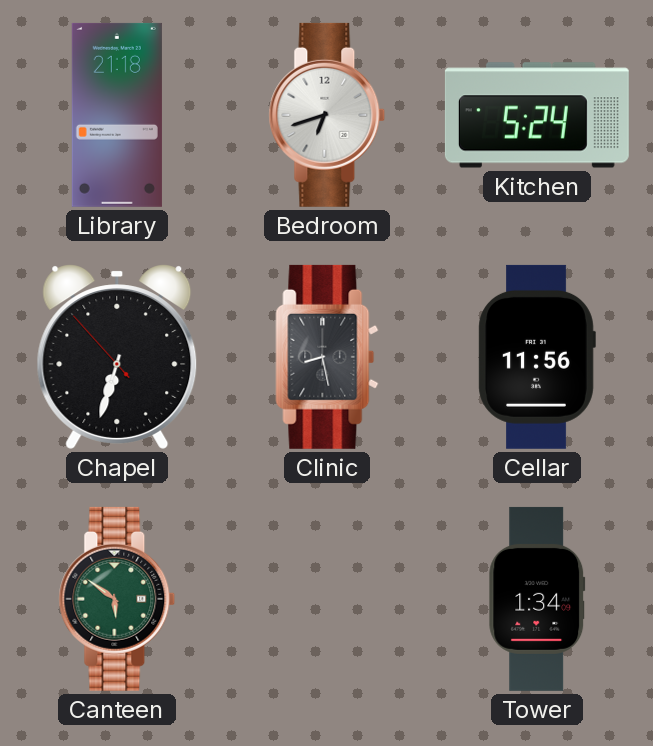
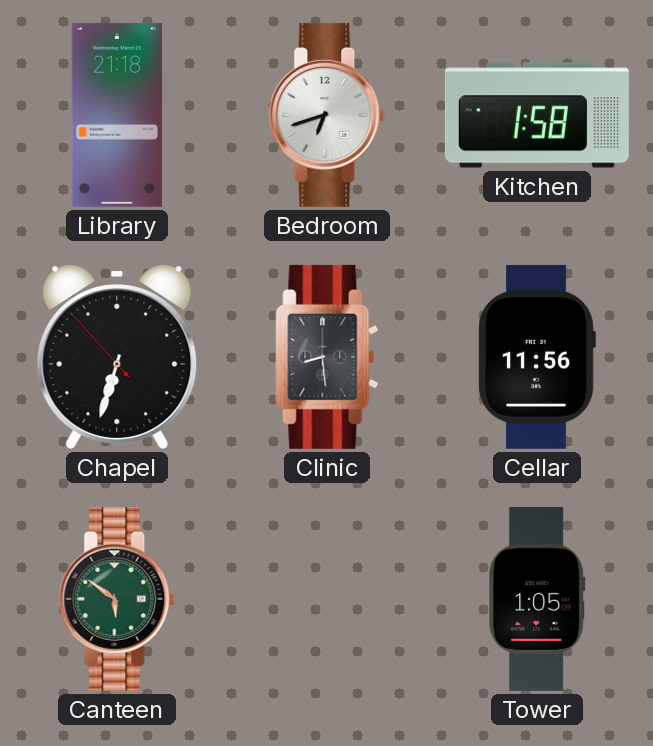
Kitchen: 5:24 -> 1:58
Clinic: 8:28 -> 8:29
Tower: 1:34 -> 1:05
